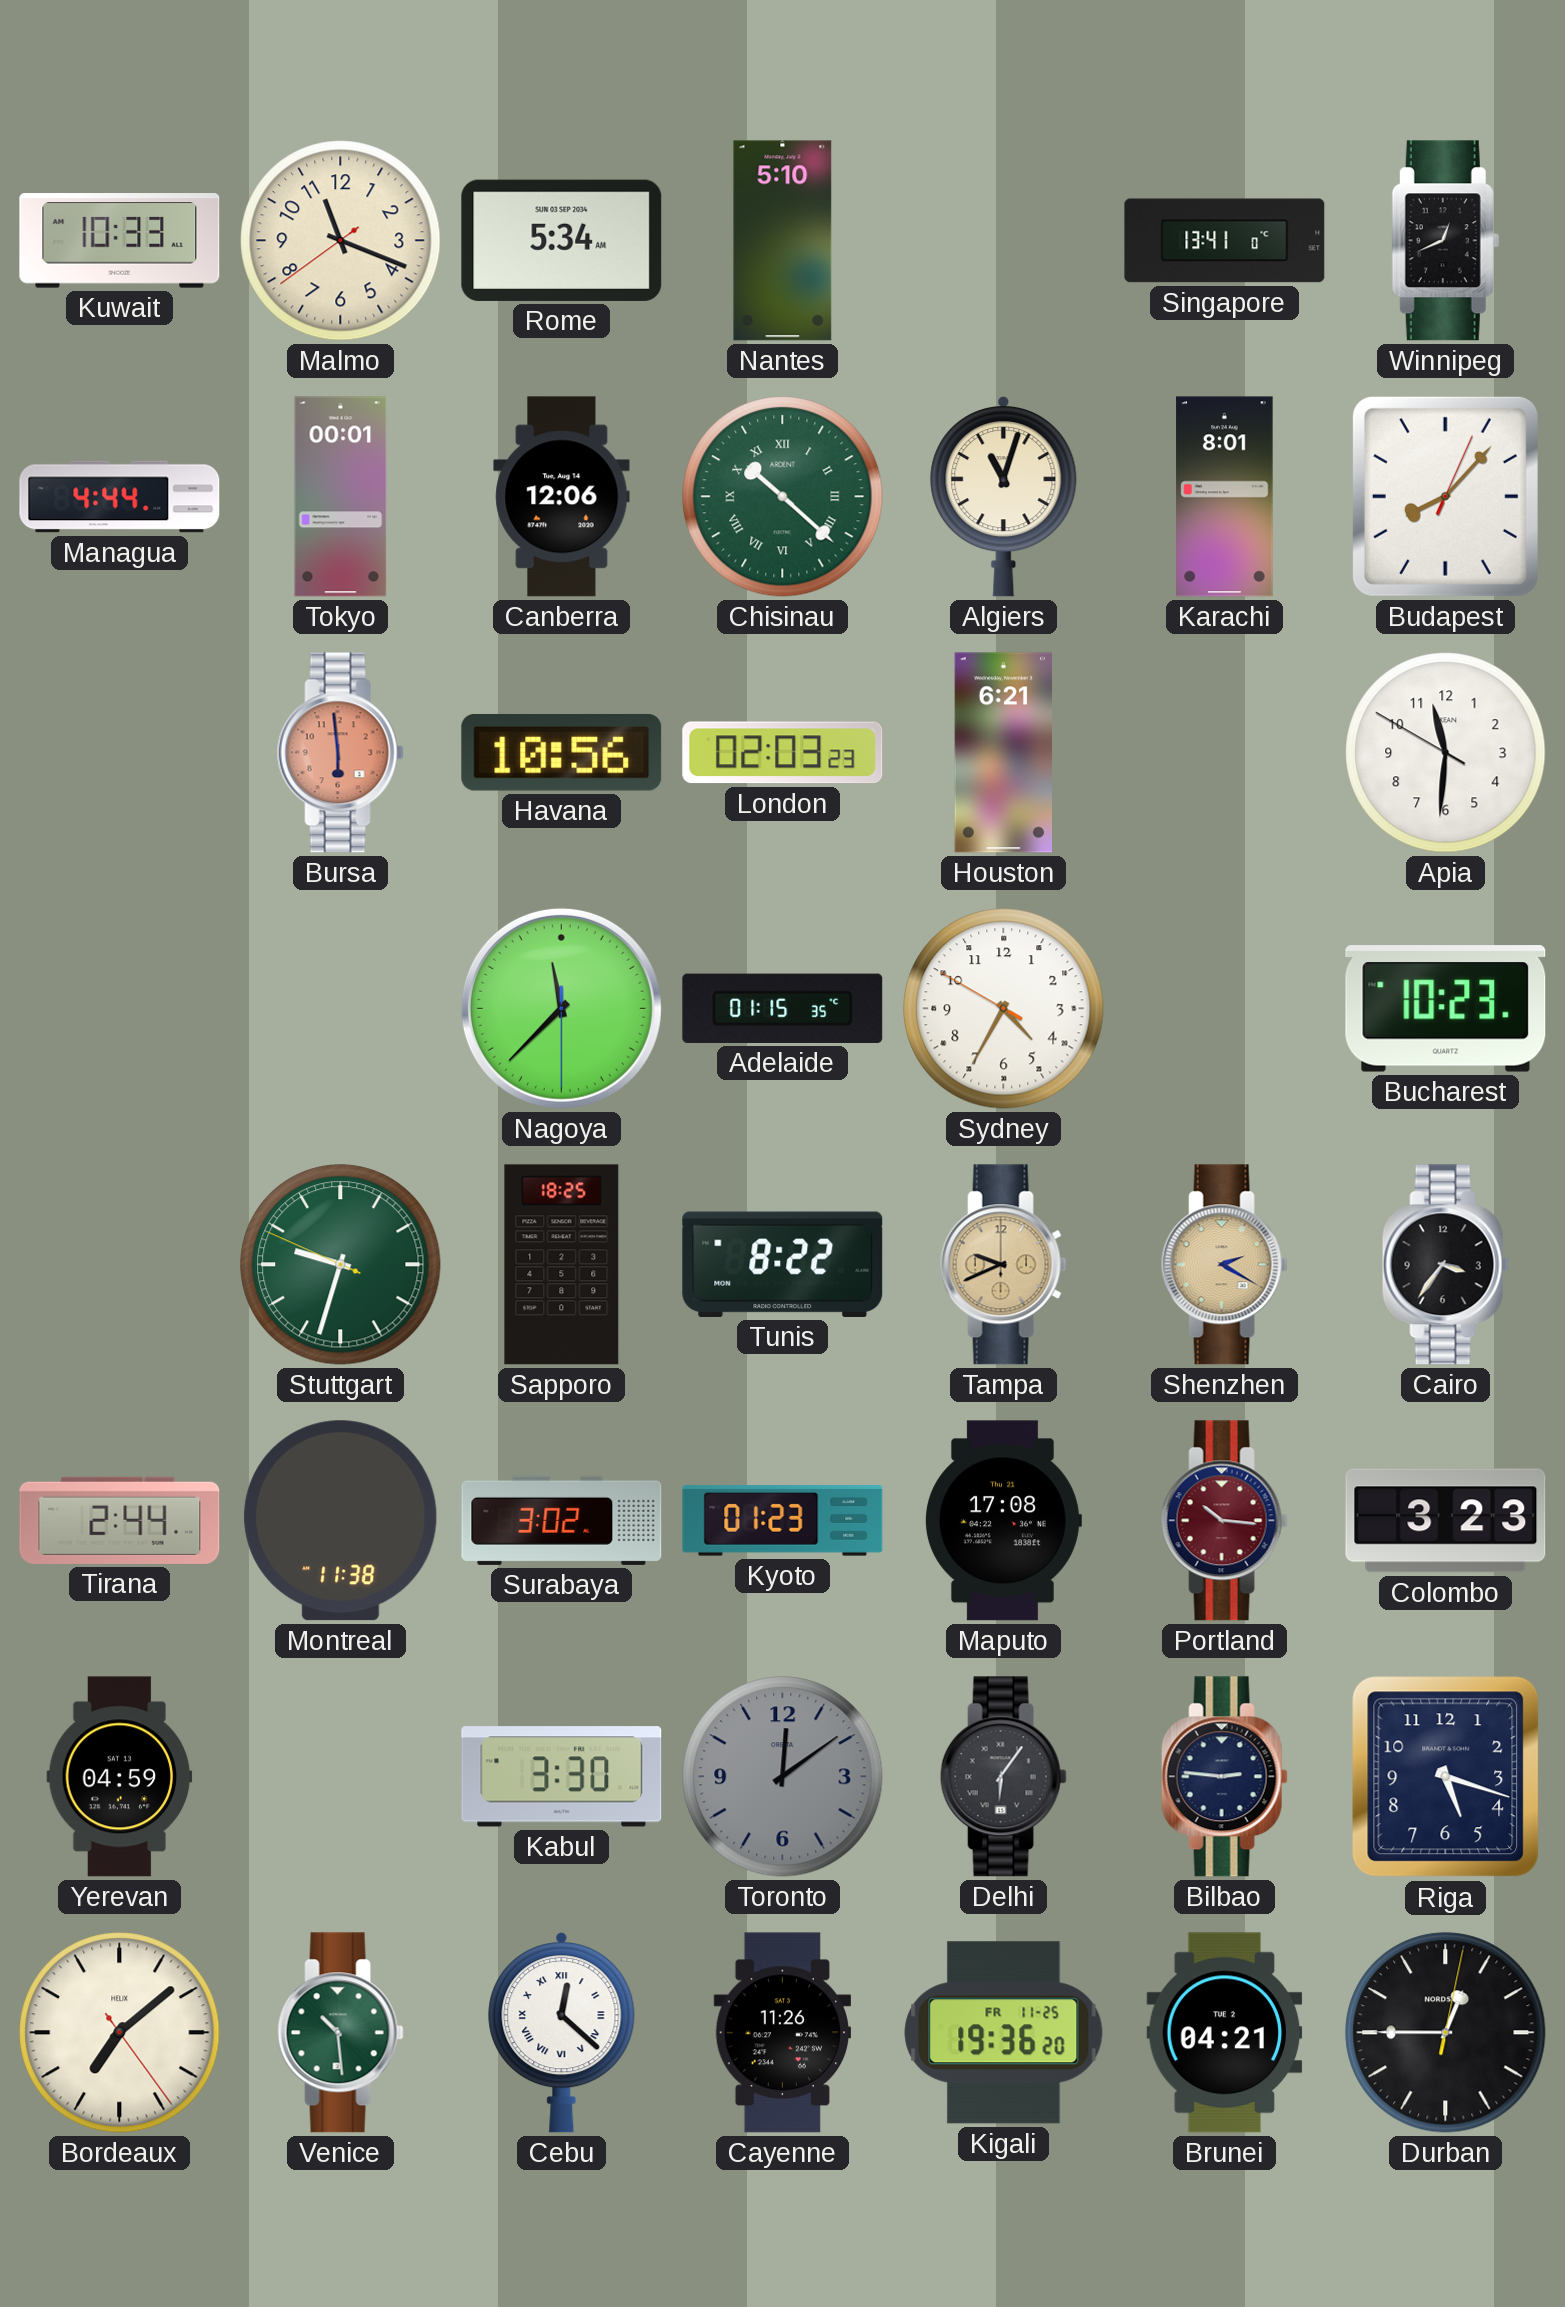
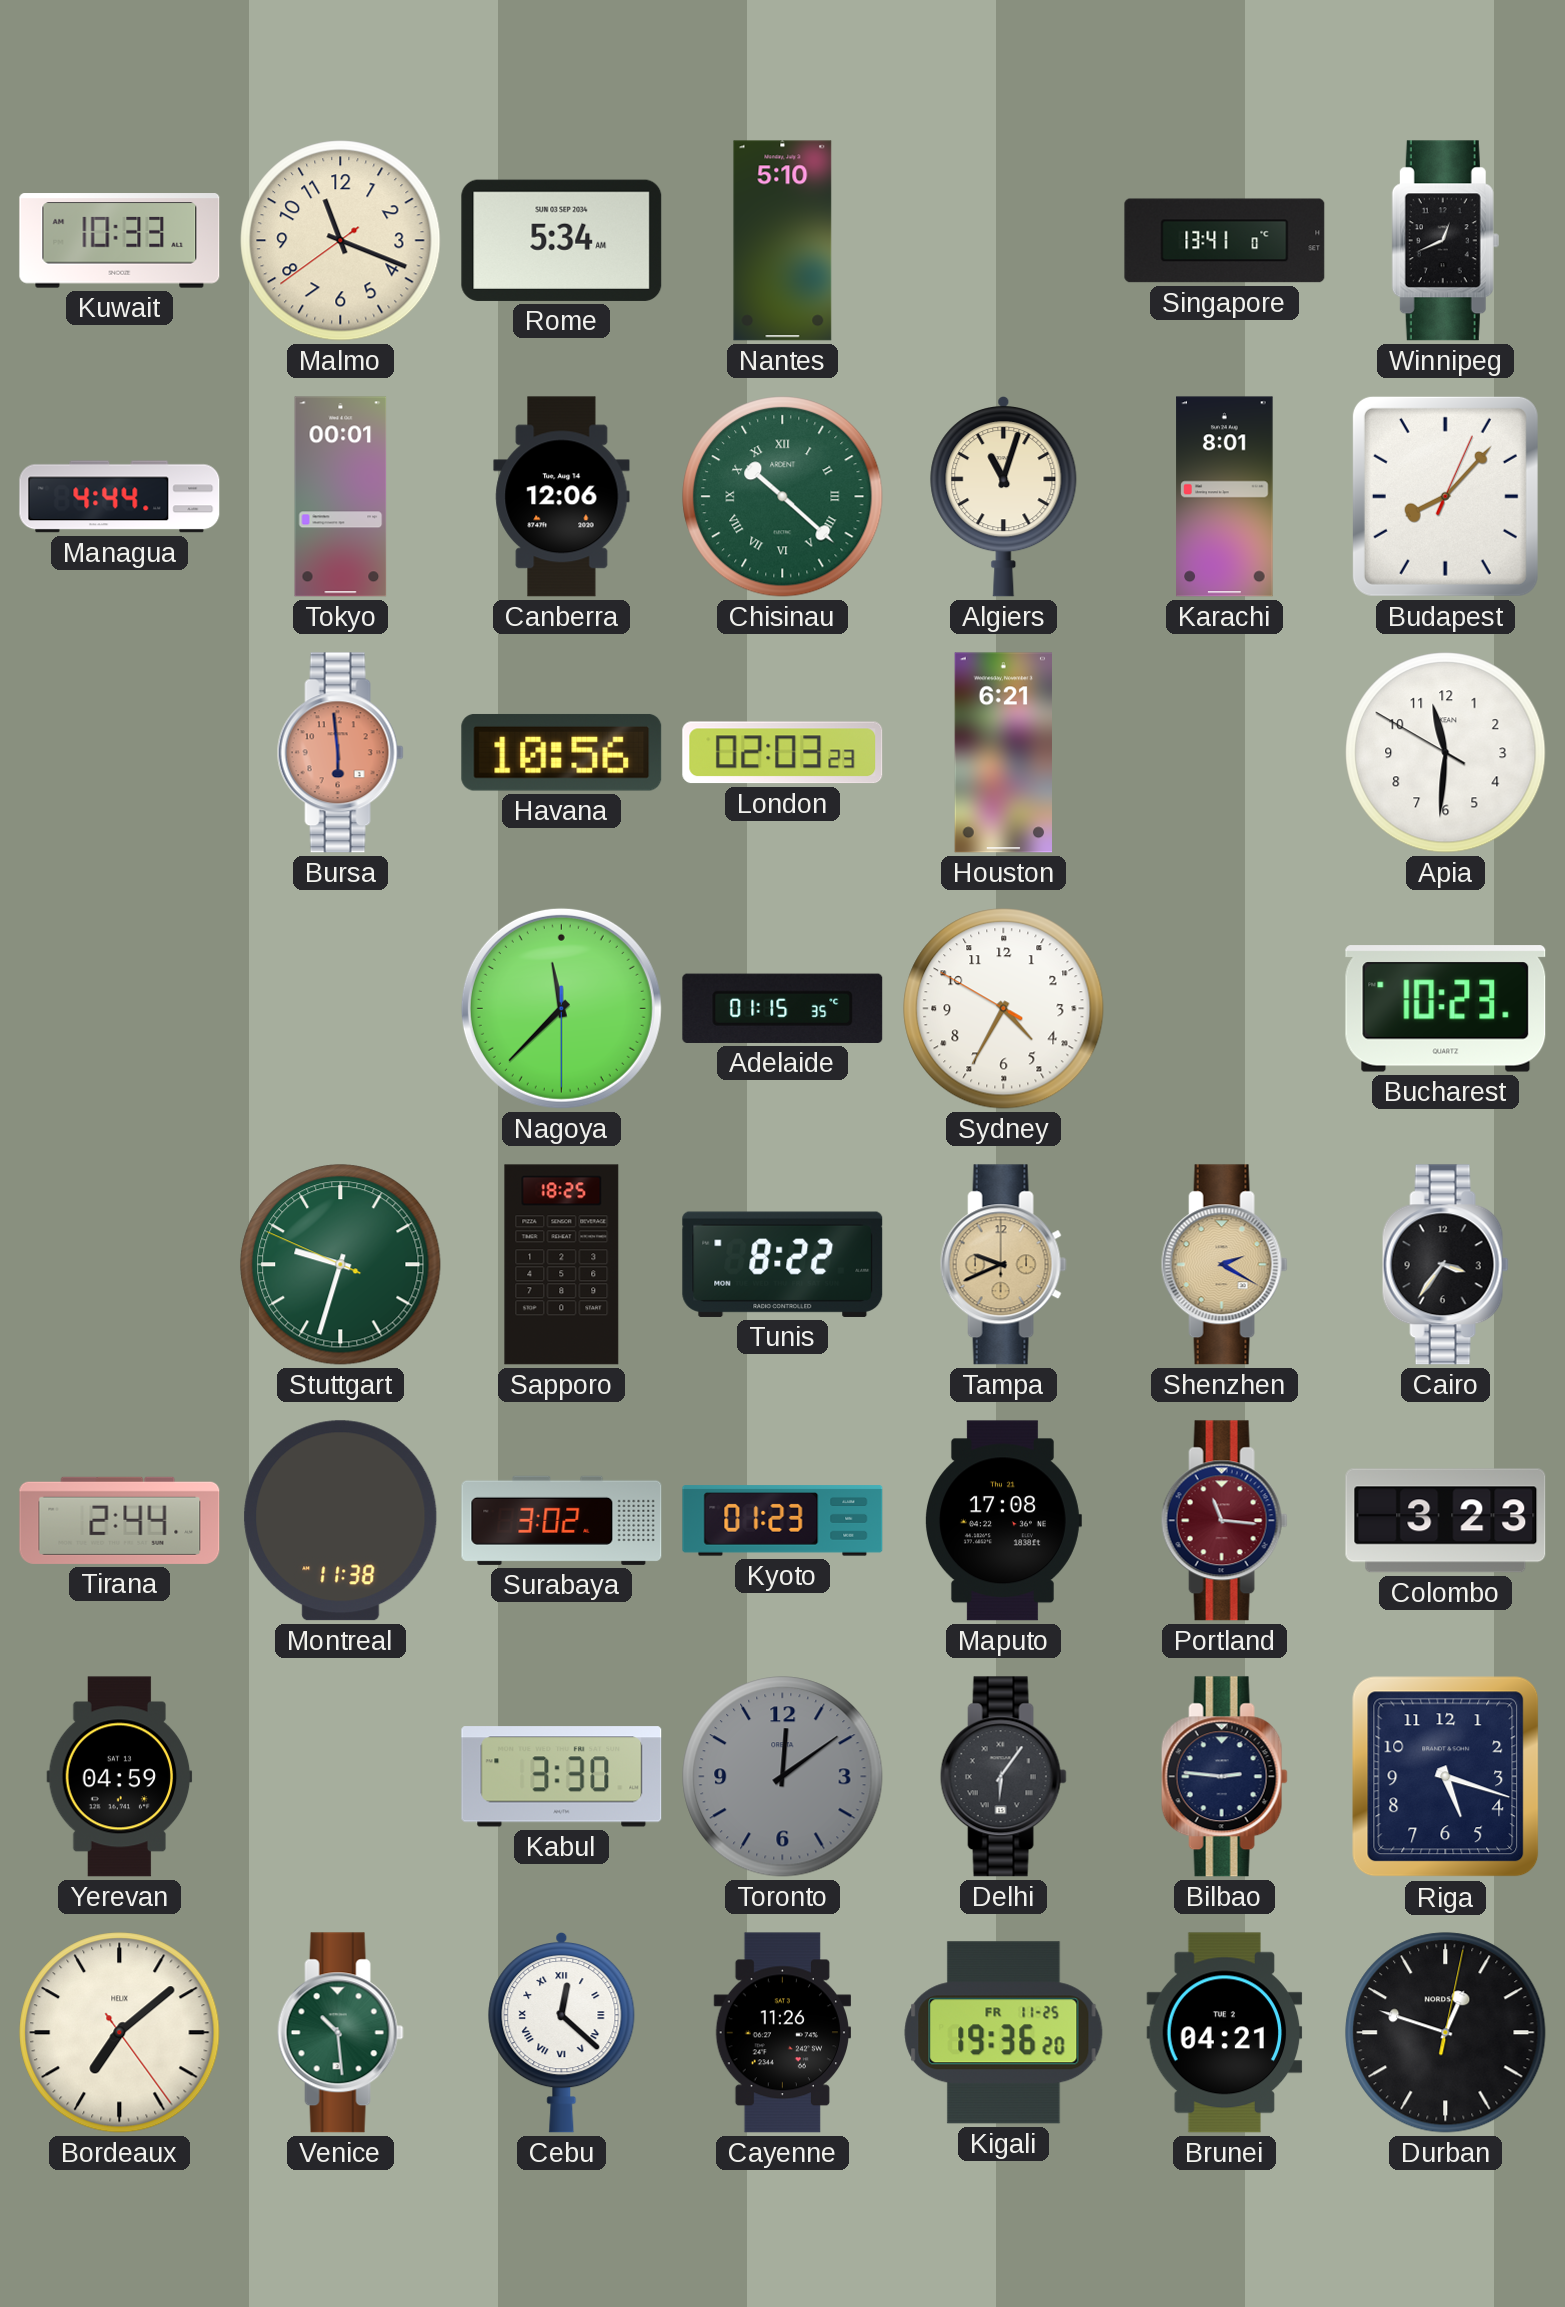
Portland: 10:16 -> 11:16
Durban: 12:45 -> 12:48
